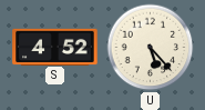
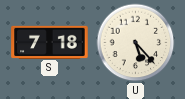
S: 4:52 -> 7:18
